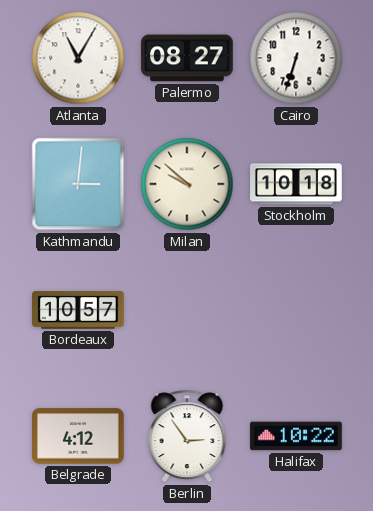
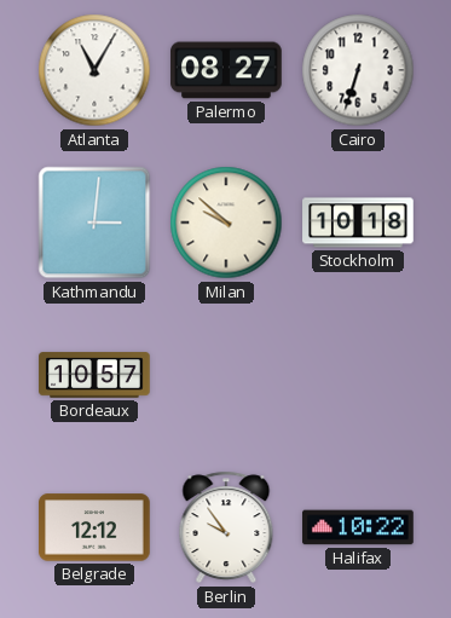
Belgrade: 4:12 -> 12:12
Berlin: 2:54 -> 9:54
